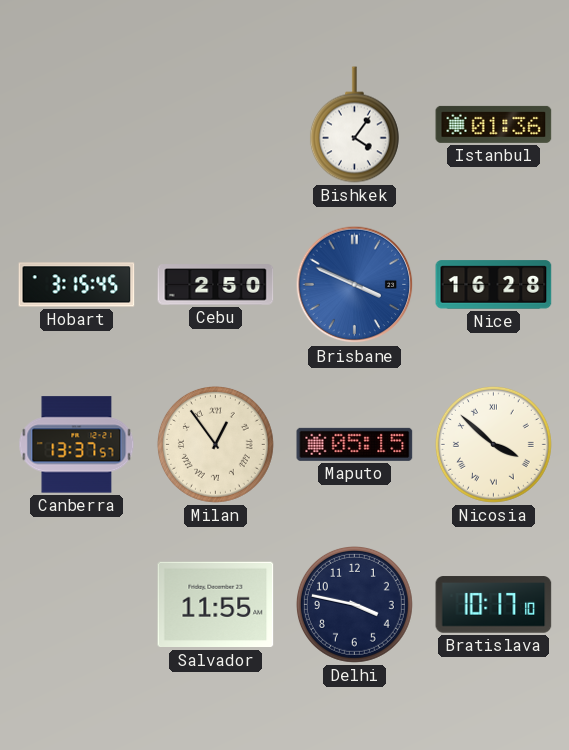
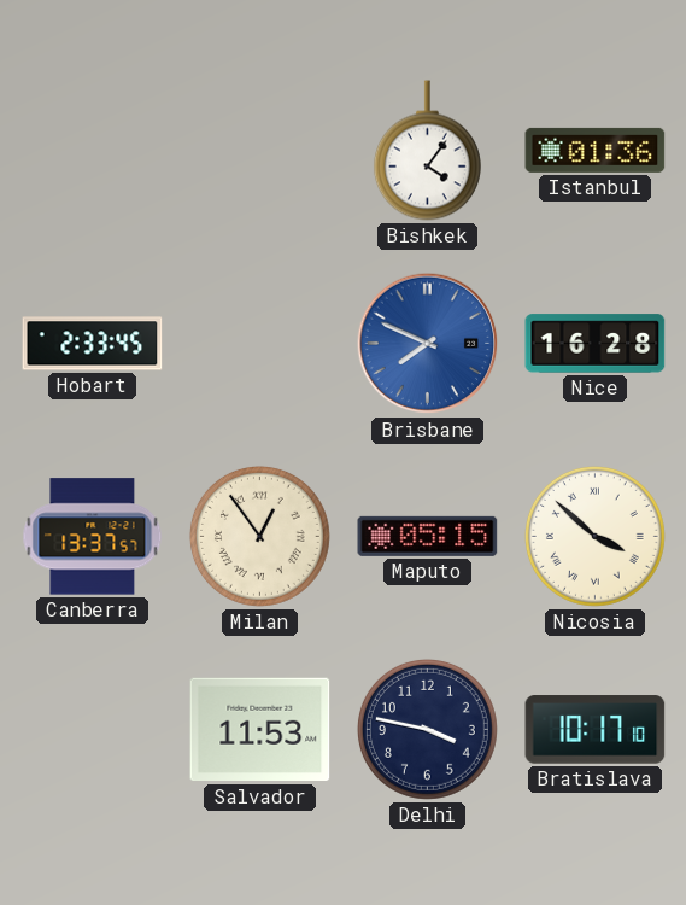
Hobart: 3:15 -> 2:33
Cebu: 2:50 -> none
Brisbane: 3:49 -> 7:49
Salvador: 11:55 -> 11:53
